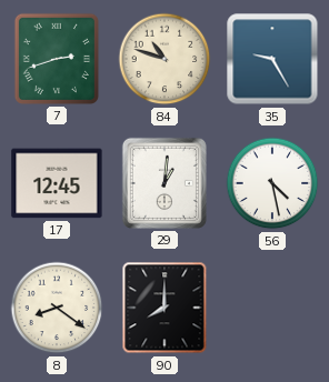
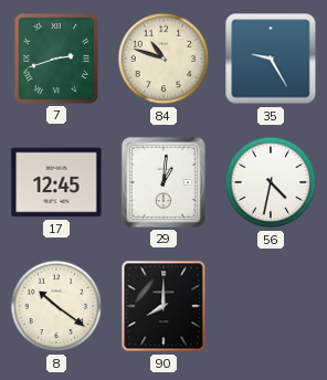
56: 4:28 -> 4:32
8: 8:21 -> 10:21
